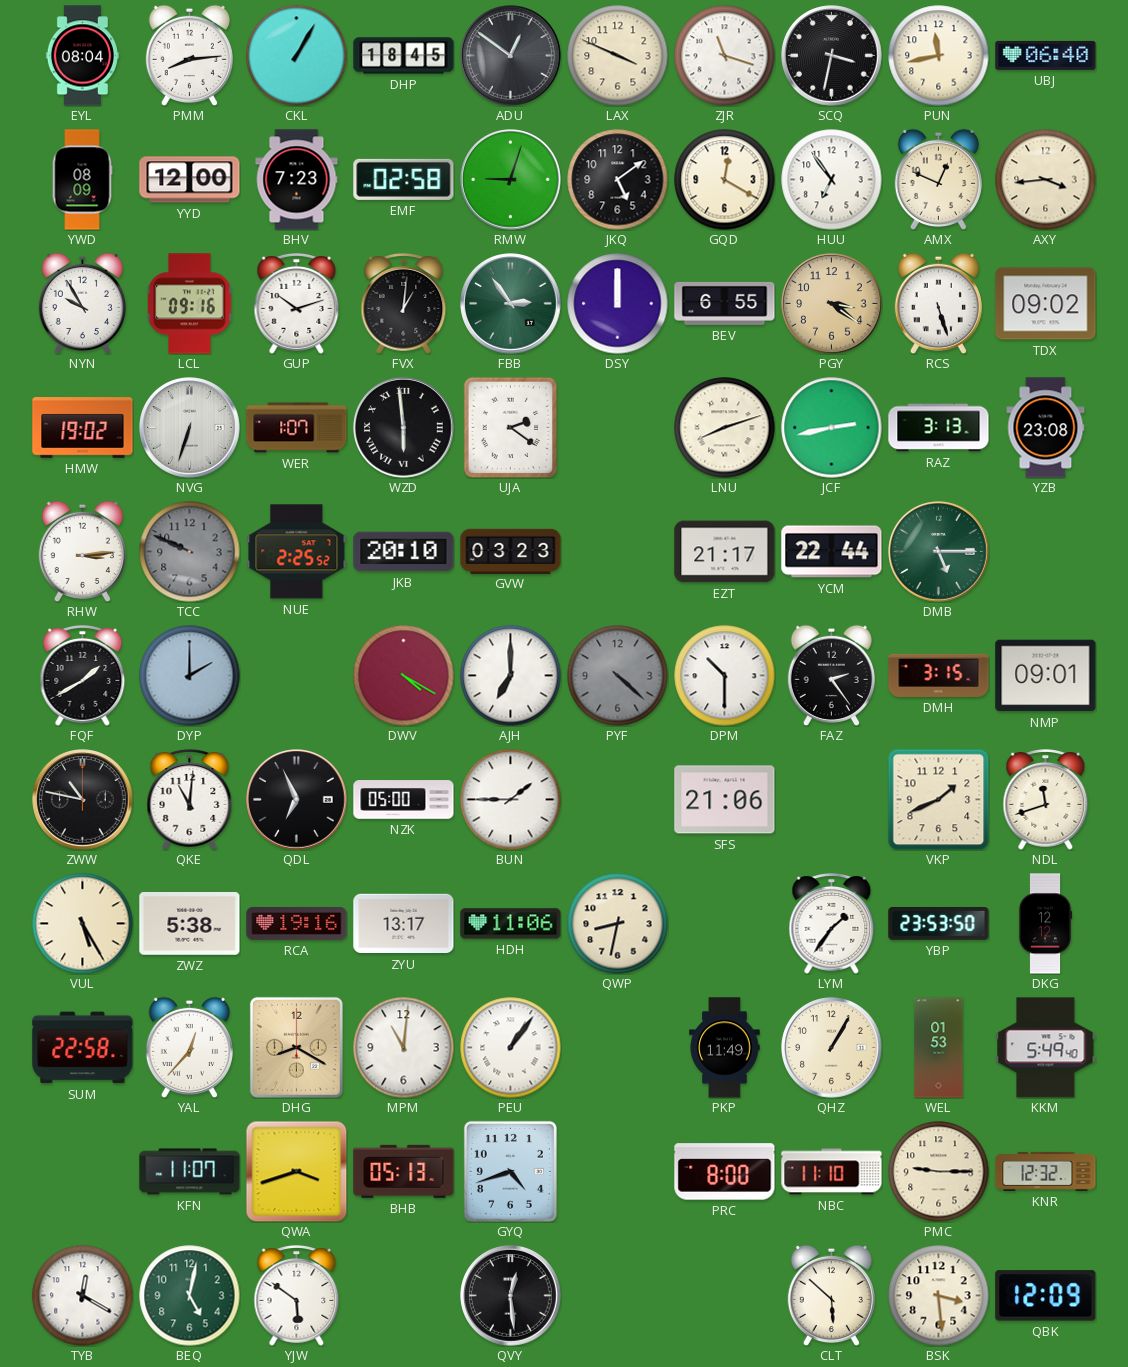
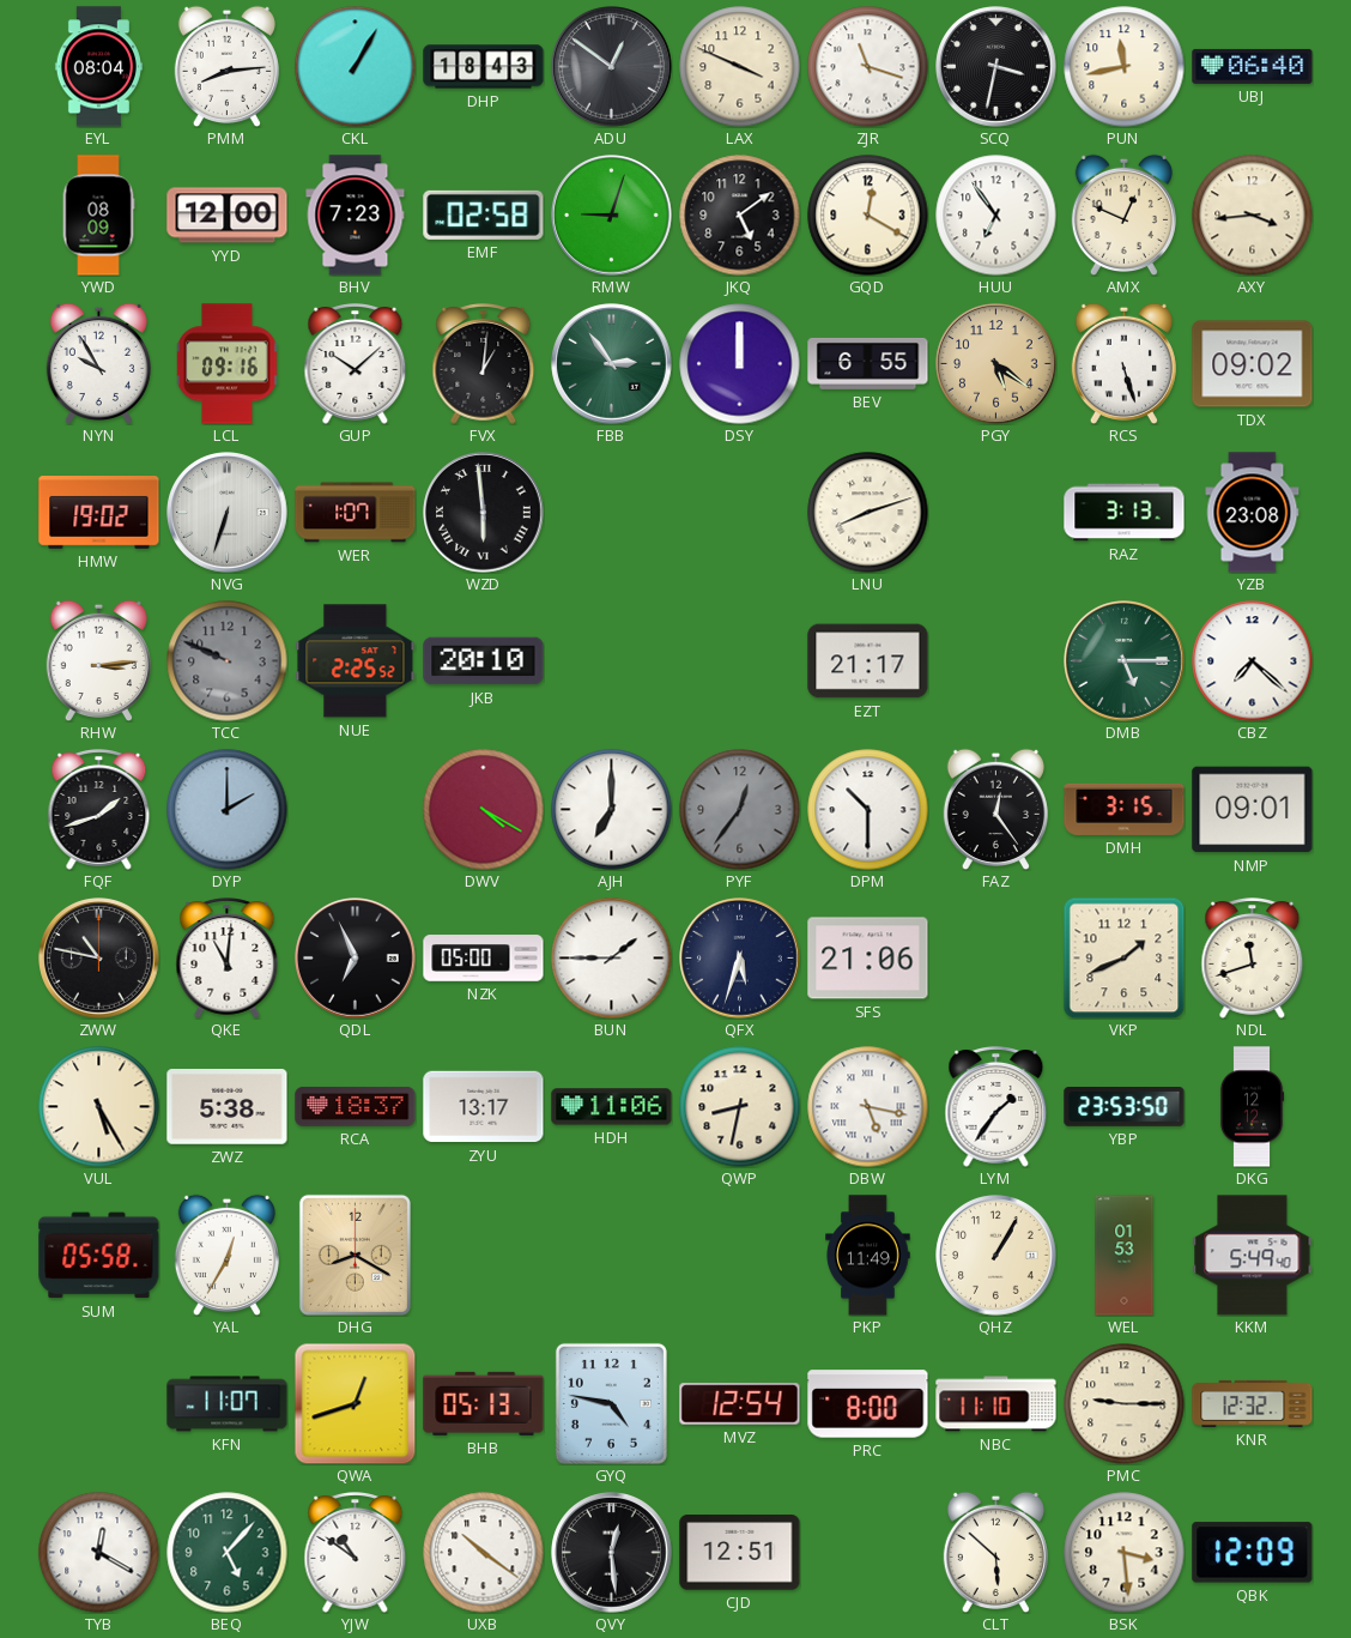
DHP: 18:45 -> 18:43
GUP: 10:12 -> 10:08
PGY: 3:21 -> 5:21
UJA: 2:21 -> none
JCF: 2:43 -> none
GVW: 03:23 -> none
YCM: 22:44 -> none
CBZ: none -> 7:22
FQF: 1:40 -> 1:42
PYF: 4:22 -> 12:36
FAZ: 2:24 -> 12:24
QFX: none -> 5:33
RCA: 19:16 -> 18:37
DBW: none -> 5:17
SUM: 22:58 -> 05:58
YAL: 12:37 -> 12:35
MPM: 11:01 -> none
PEU: 1:06 -> none
QWA: 3:42 -> 12:42
GYQ: 4:42 -> 4:47
MVZ: none -> 12:54
BEQ: 5:02 -> 5:07
YJW: 5:51 -> 10:51
UXB: none -> 10:21
CJD: none -> 12:51
